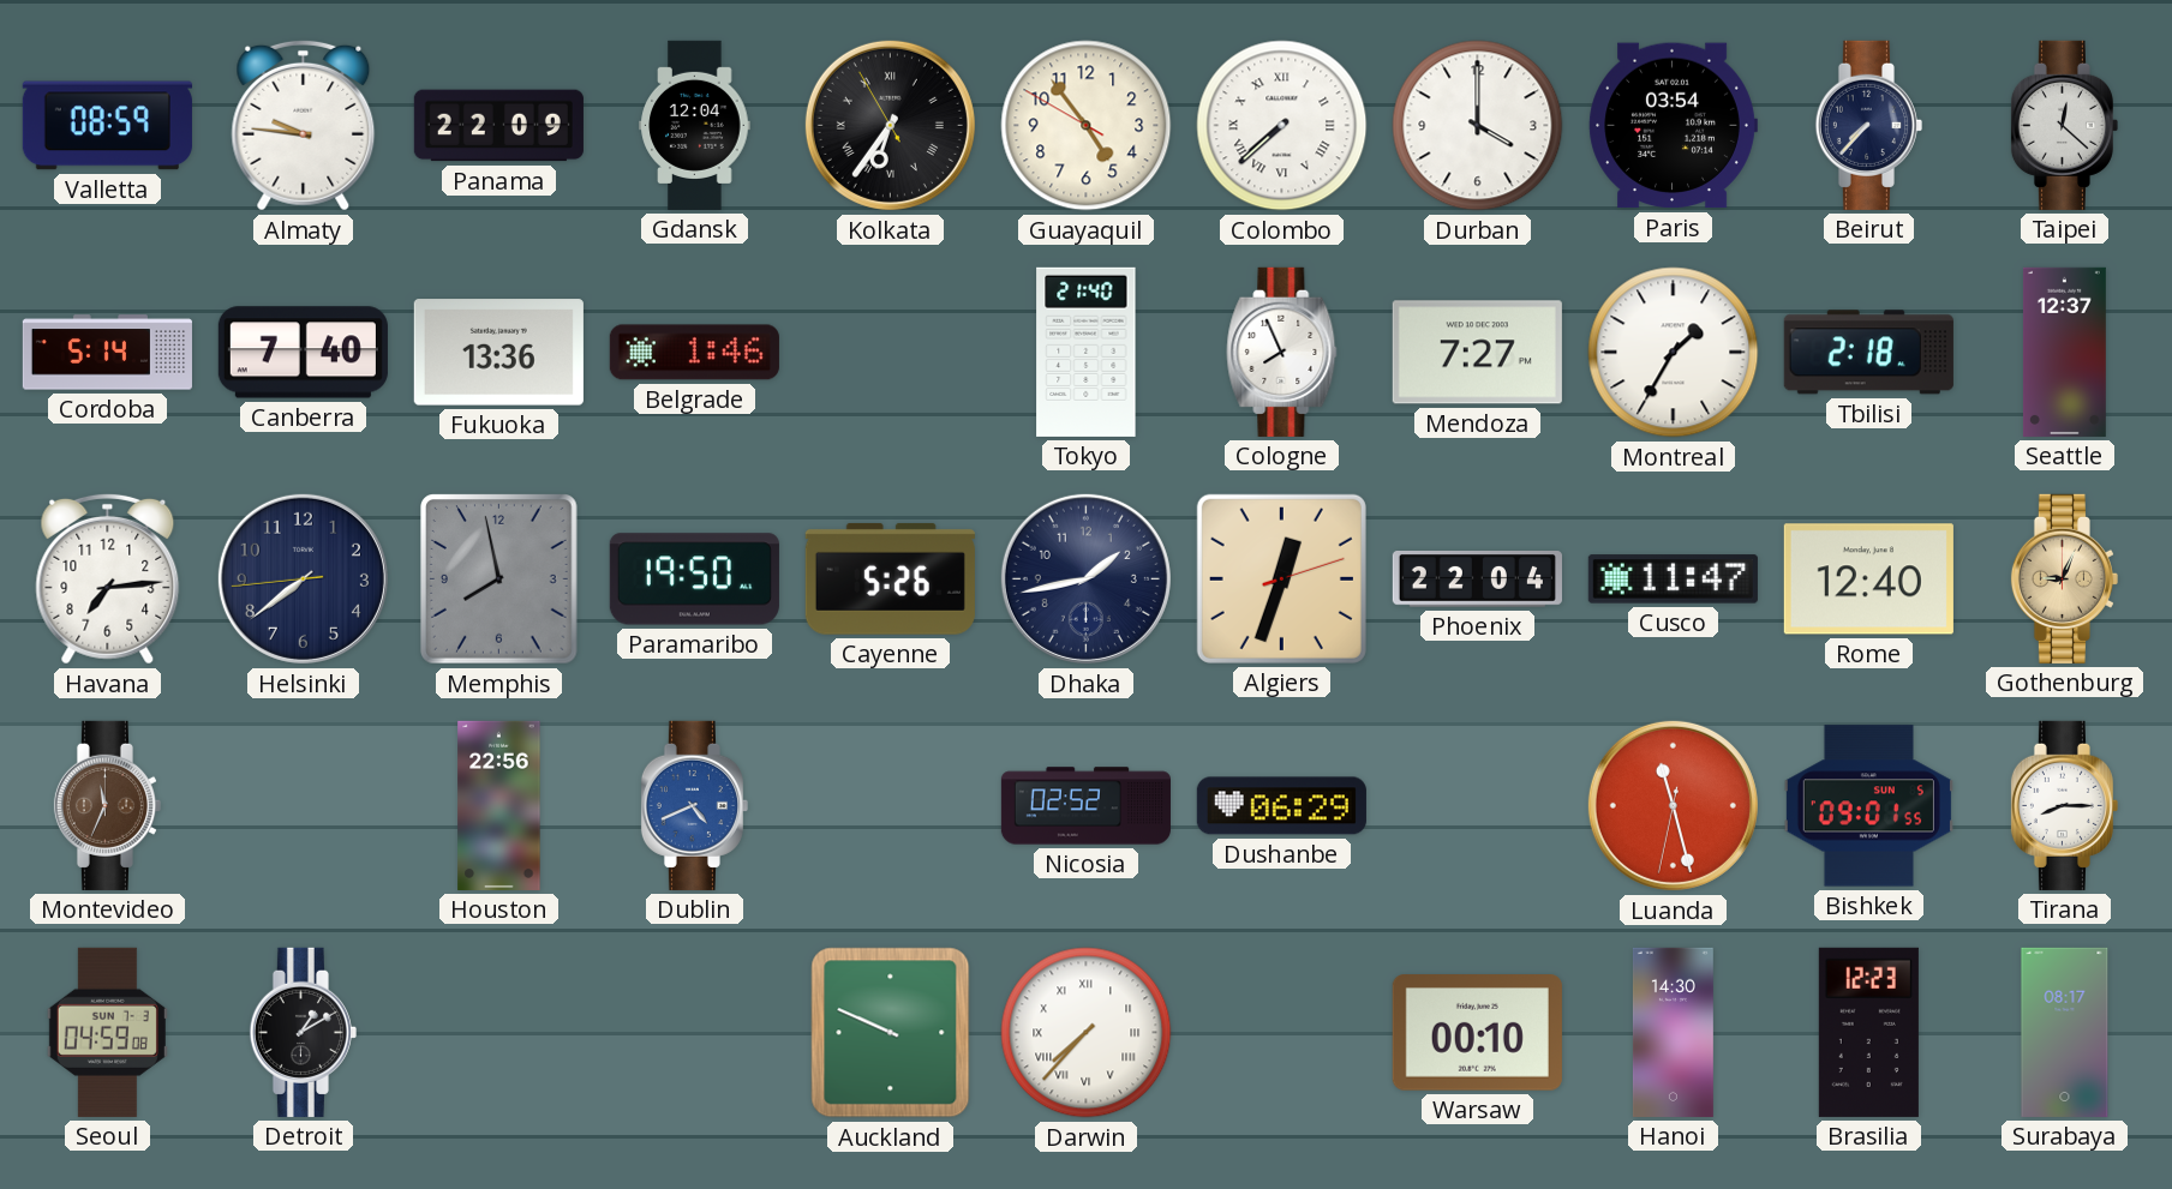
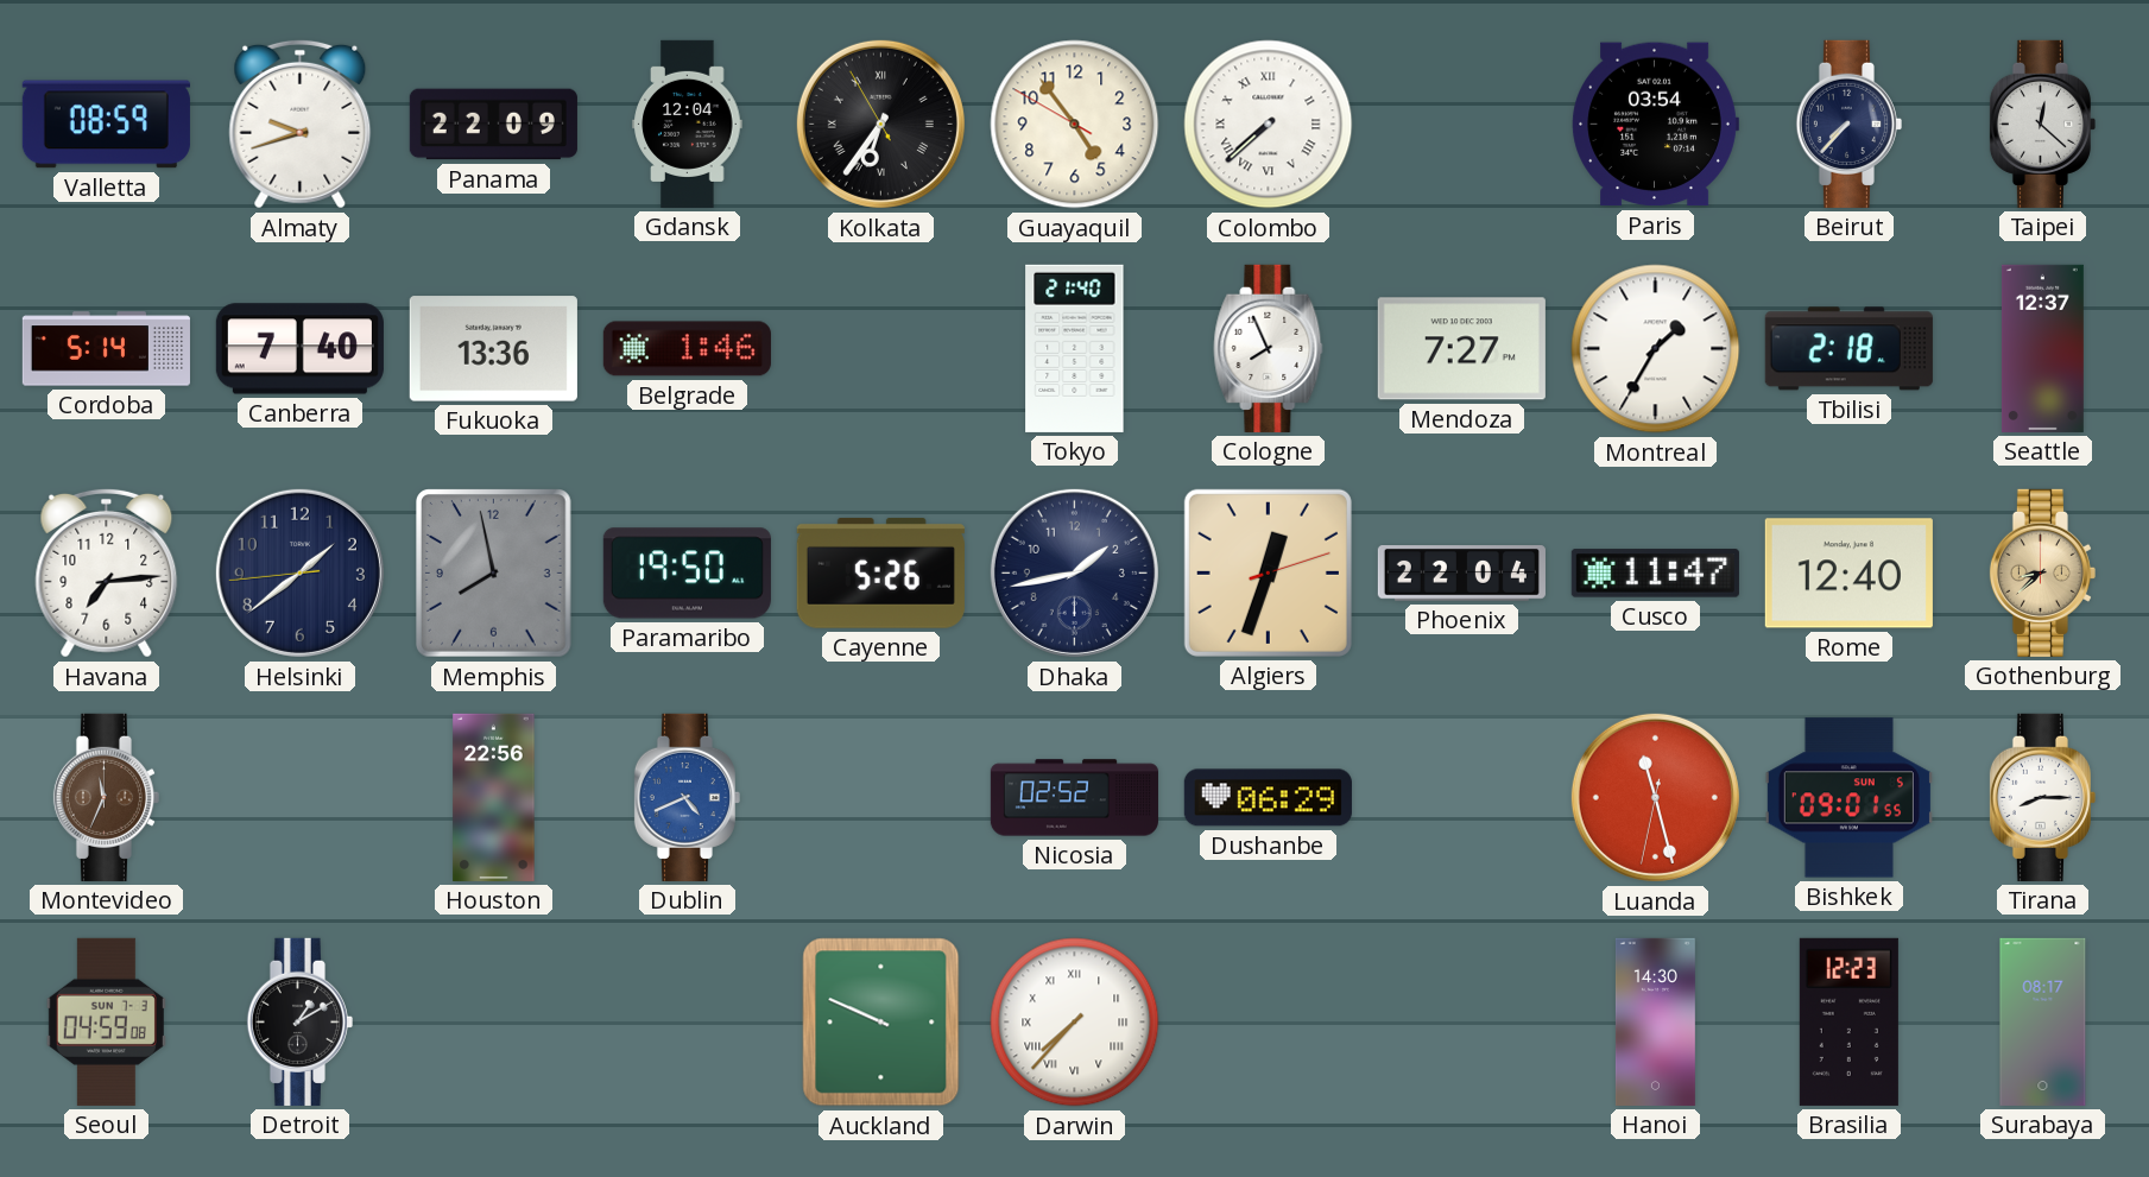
Almaty: 9:46 -> 9:42
Durban: 4:00 -> none
Helsinki: 7:38 -> 1:38
Gothenburg: 9:04 -> 8:38
Warsaw: 00:10 -> none
